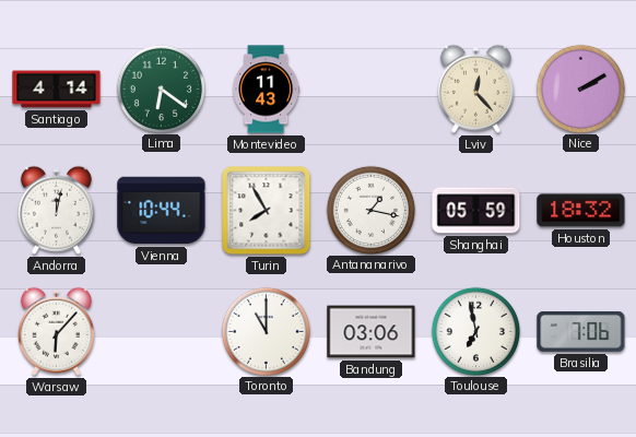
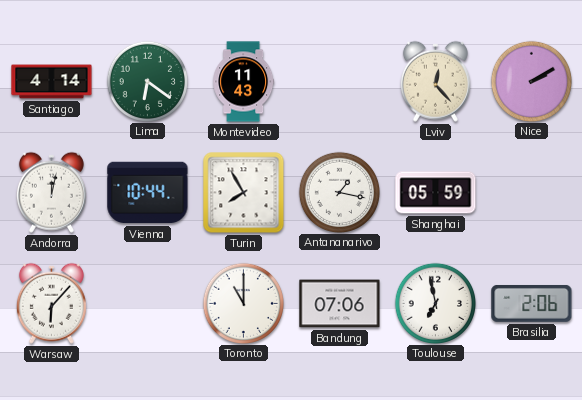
Houston: 18:32 -> none
Bandung: 03:06 -> 07:06
Brasilia: 7:06 -> 2:06
